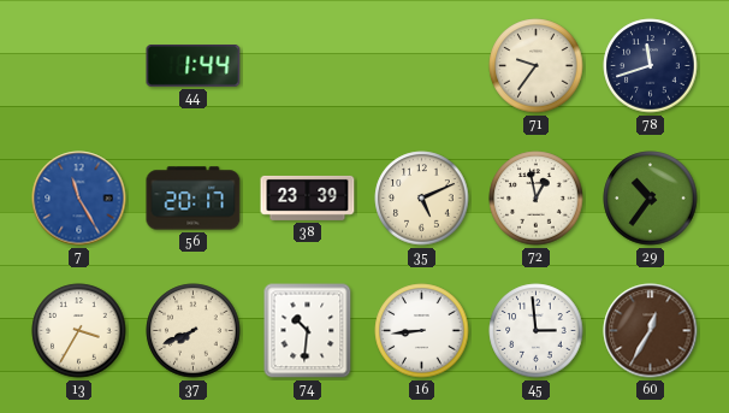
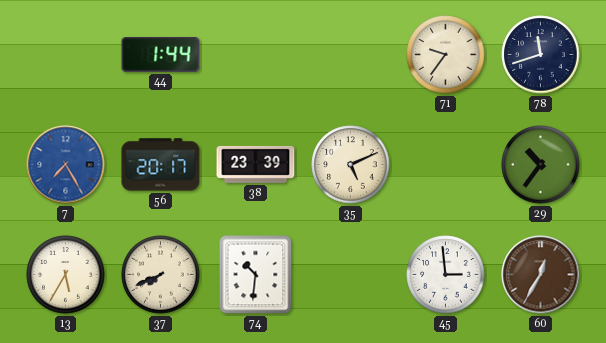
7: 11:25 -> 7:25
72: 12:58 -> none
13: 3:35 -> 5:35
16: 8:44 -> none
